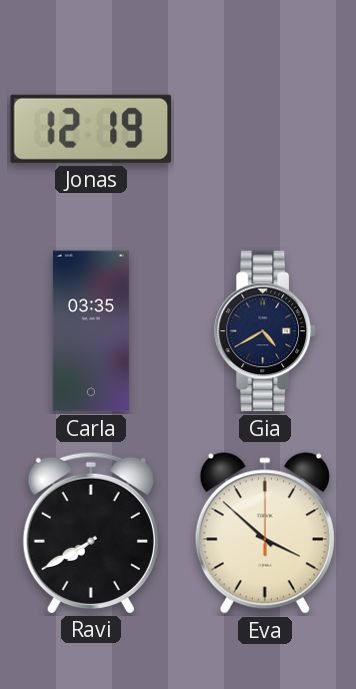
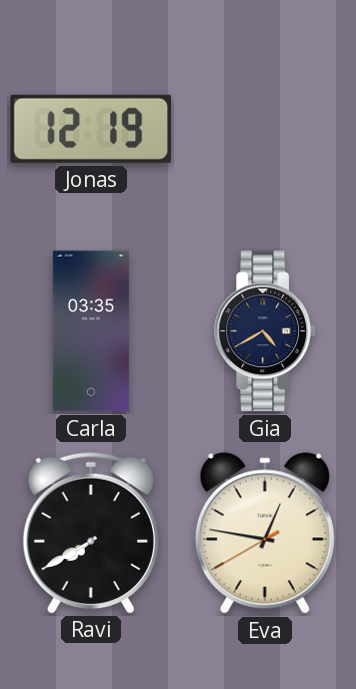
Eva: 3:52 -> 12:46
